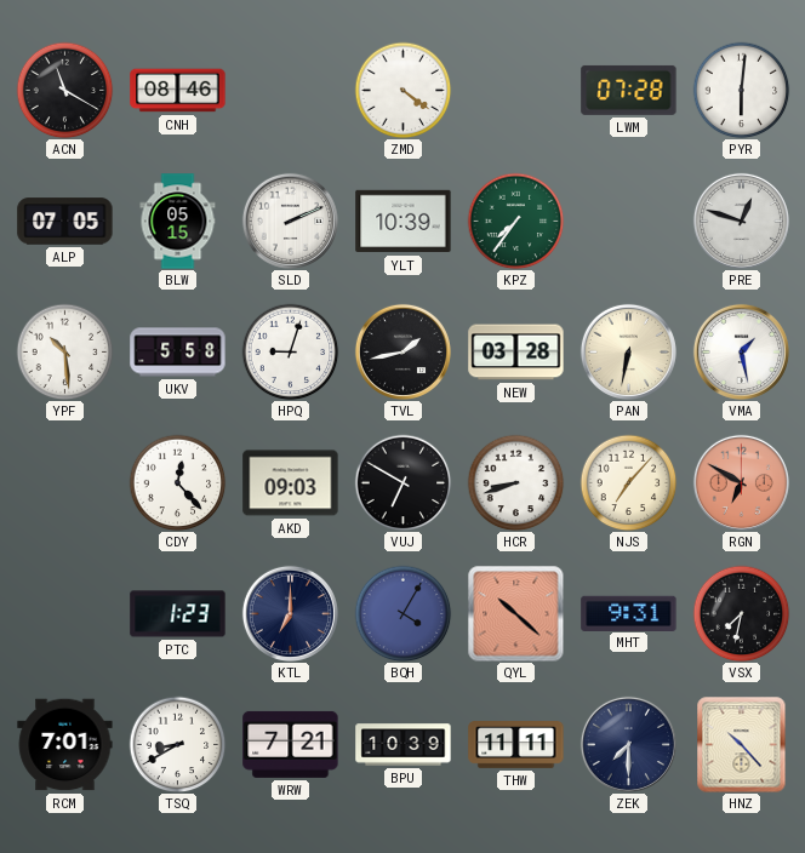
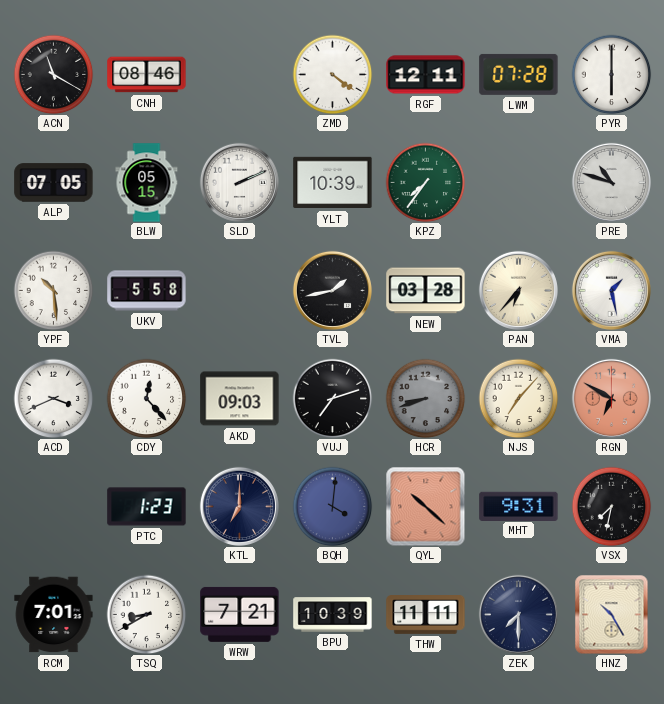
RGF: none -> 12:11
PYR: 6:01 -> 6:00
PRE: 12:48 -> 10:48
HPQ: 9:03 -> none
PAN: 6:32 -> 6:37
ACD: none -> 3:41
VUJ: 6:50 -> 7:12
HCR dial: white -> grey
BQH: 4:05 -> 4:01
HNZ: 10:23 -> 10:25
